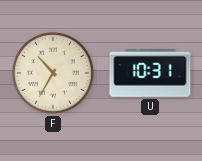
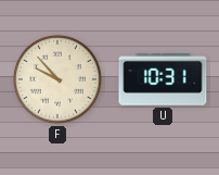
F: 10:35 -> 9:53
